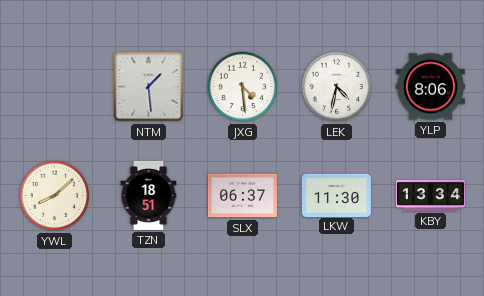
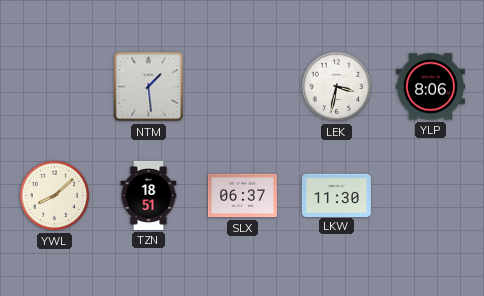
JXG: 4:29 -> none
LEK: 4:32 -> 3:32
KBY: 13:34 -> none
